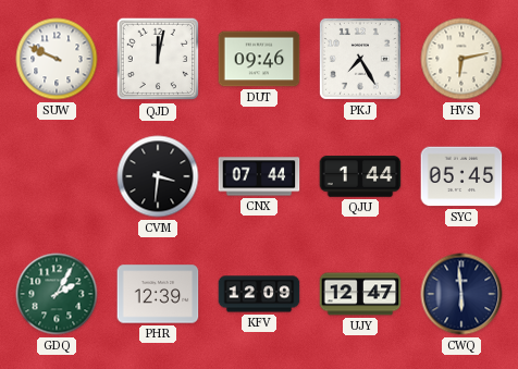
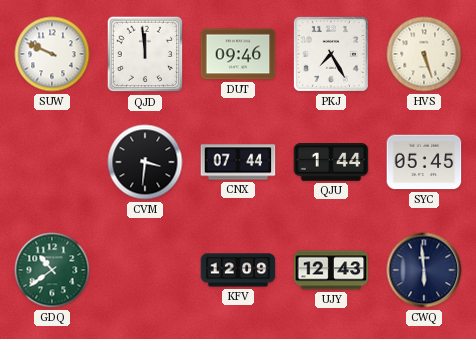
QJD: 12:02 -> 11:59
HVS: 6:13 -> 5:27
GDQ: 2:05 -> 10:39
PHR: 12:39 -> none
UJY: 12:47 -> 12:43
